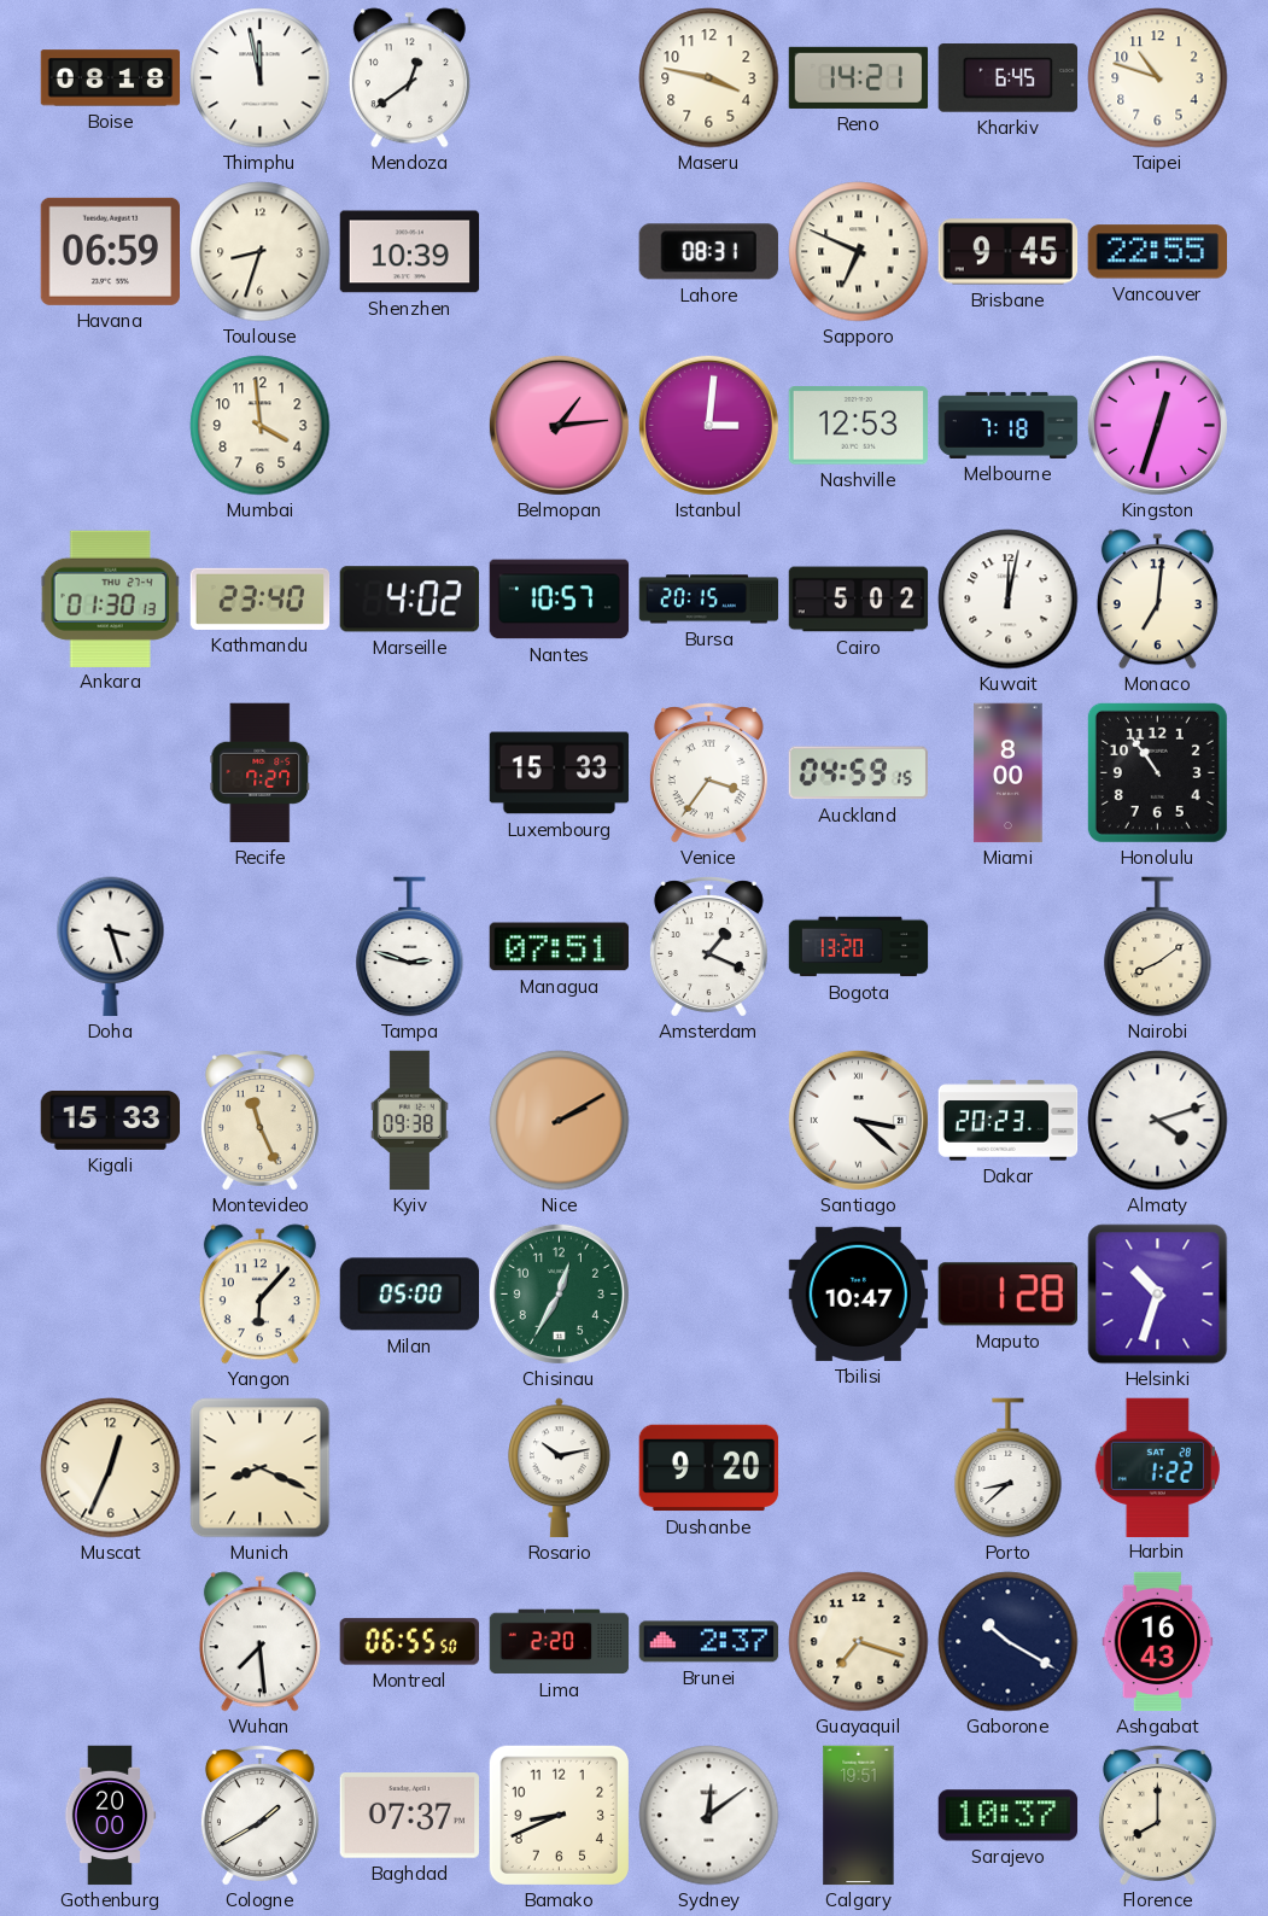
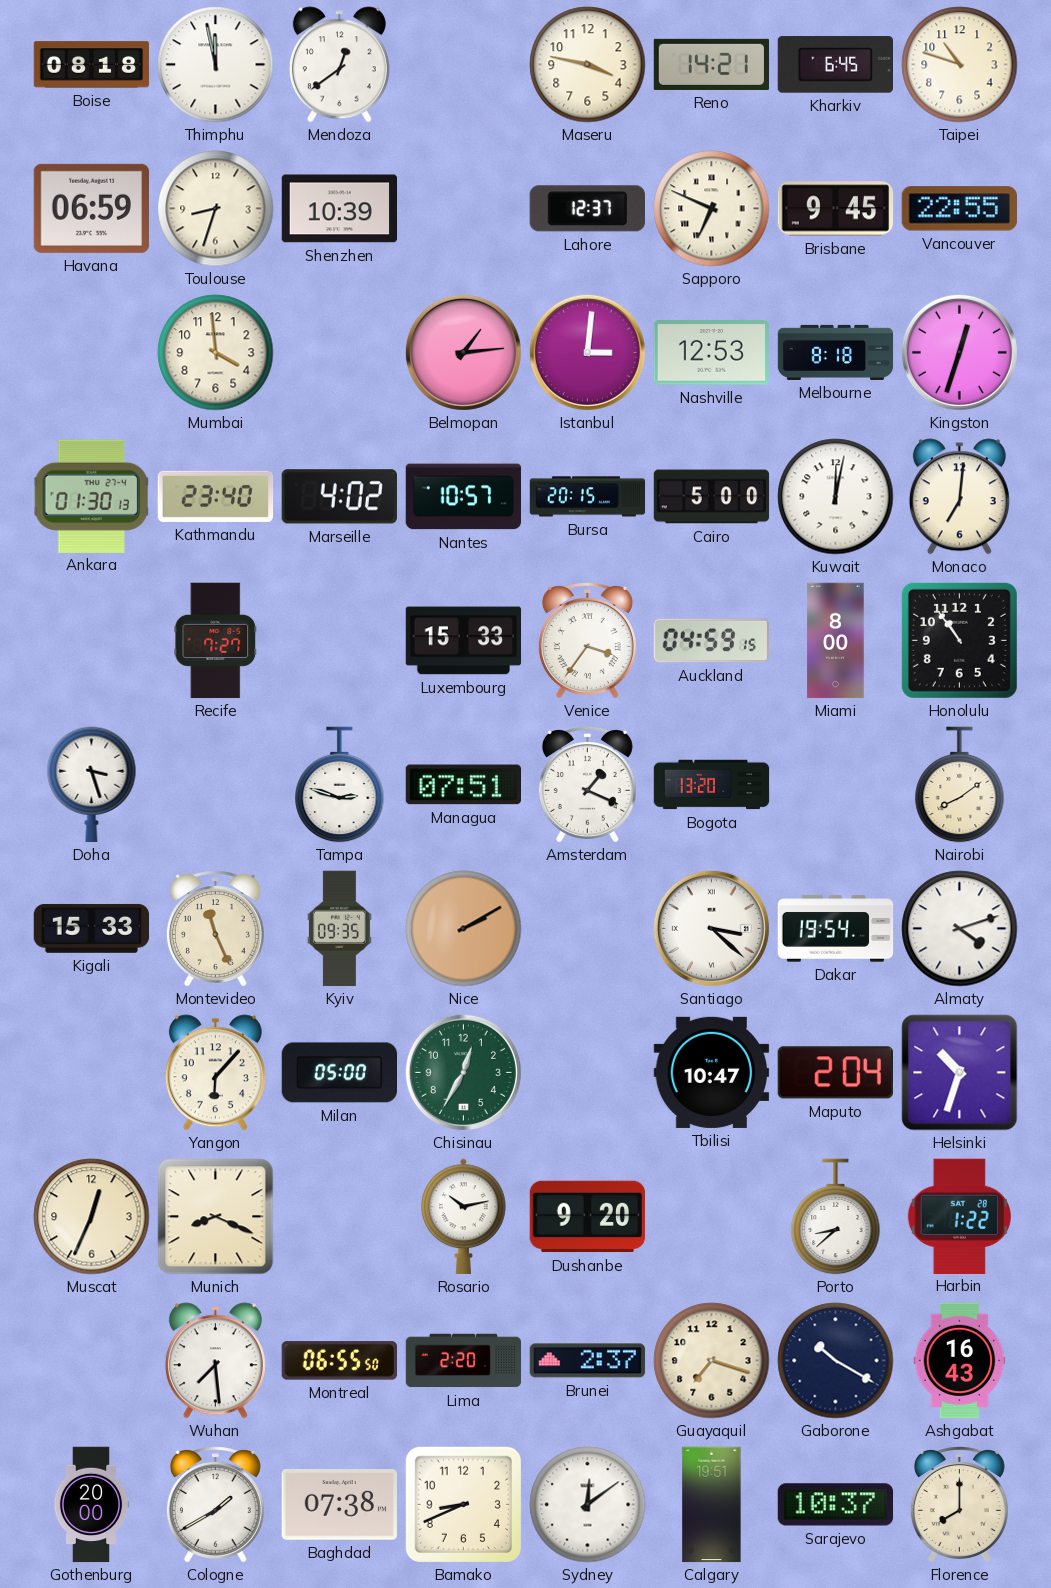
Lahore: 08:31 -> 12:37
Melbourne: 7:18 -> 8:18
Cairo: 5:02 -> 5:00
Kyiv: 09:38 -> 09:35
Dakar: 20:23 -> 19:54
Maputo: 1:28 -> 2:04
Baghdad: 07:37 -> 07:38
